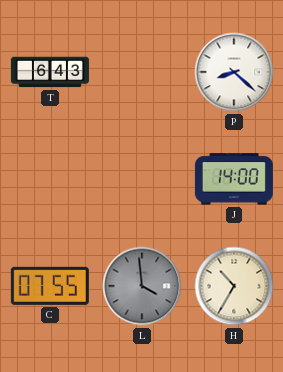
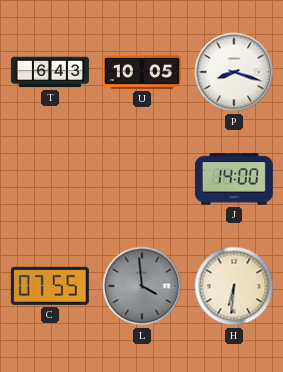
U: none -> 10:05
P: 8:22 -> 8:18
H: 10:35 -> 6:31
